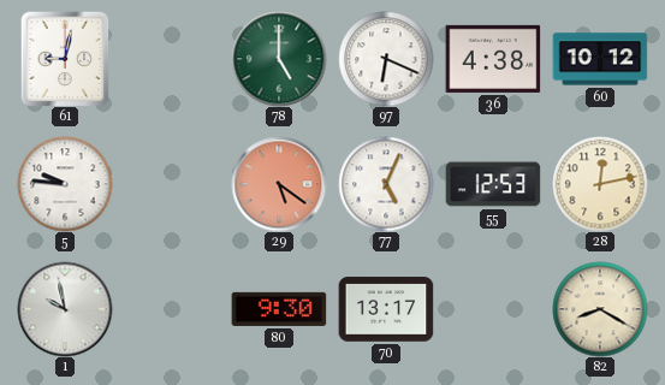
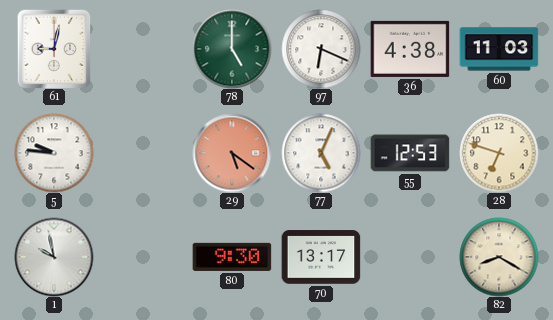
60: 10:12 -> 11:03
28: 12:13 -> 6:48
